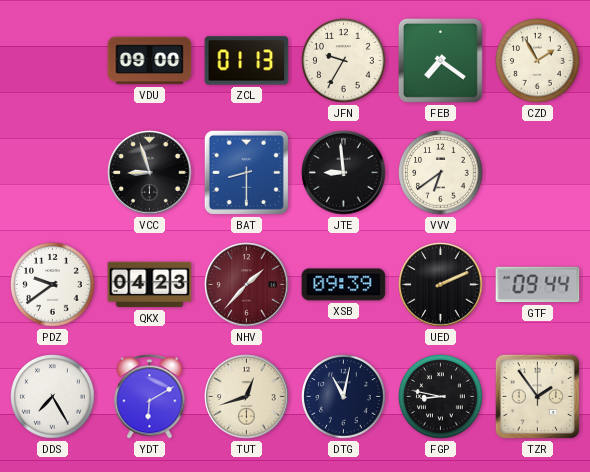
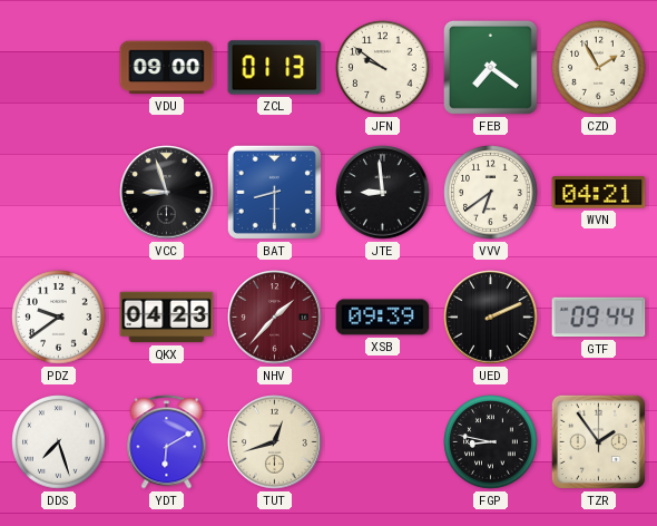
JFN: 9:35 -> 9:51
WVN: none -> 04:21
DDS: 7:25 -> 7:27
DTG: 11:02 -> none
